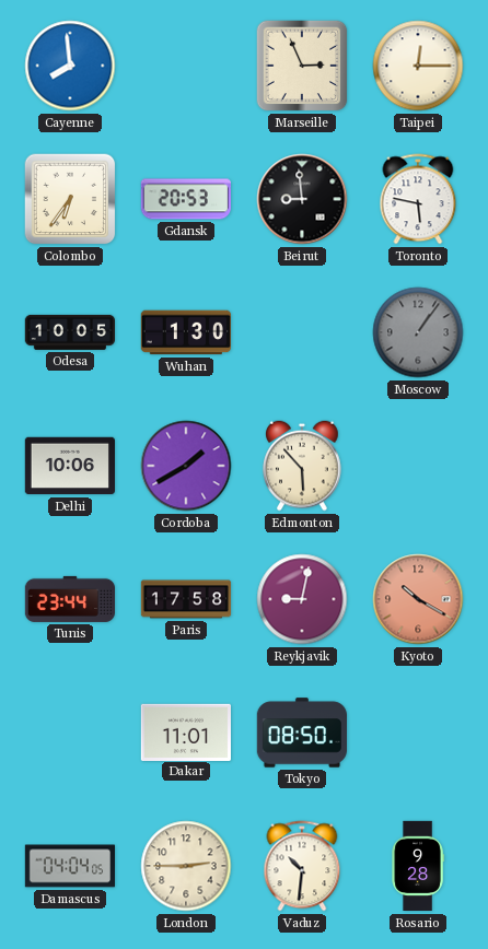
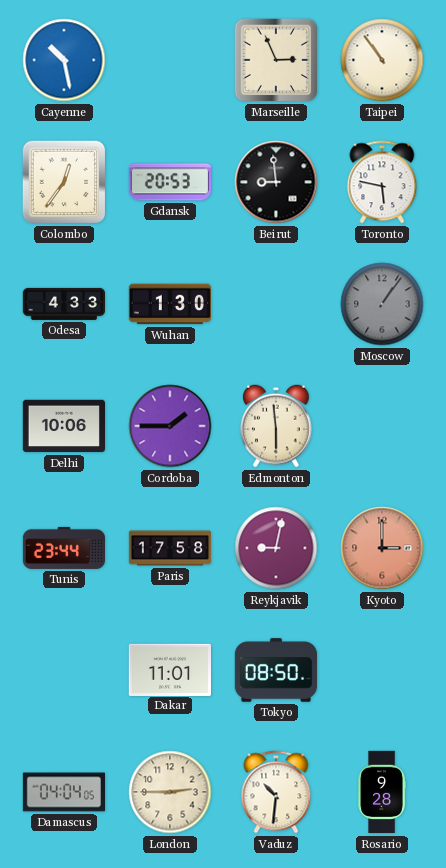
Cayenne: 7:59 -> 10:28
Taipei: 12:15 -> 10:54
Colombo: 6:36 -> 12:36
Odesa: 10:05 -> 4:33
Cordoba: 1:40 -> 1:45
Edmonton: 5:53 -> 5:59
Kyoto: 10:20 -> 3:00
